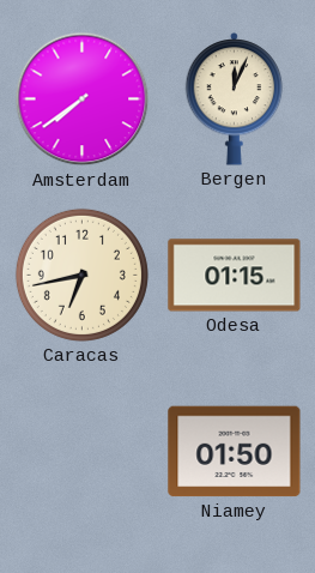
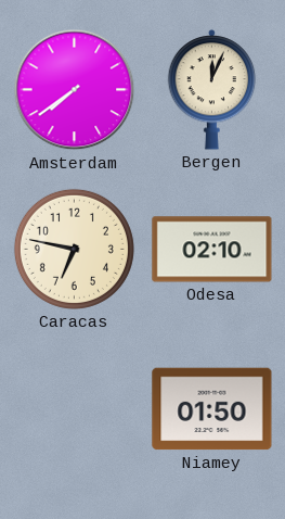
Caracas: 6:43 -> 6:47
Odesa: 01:15 -> 02:10
